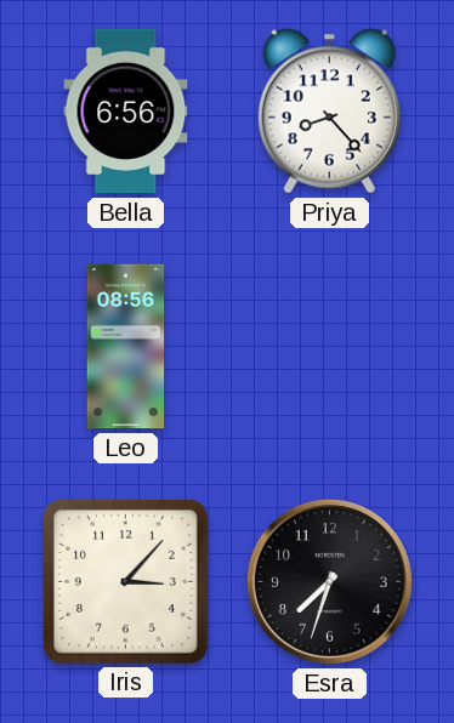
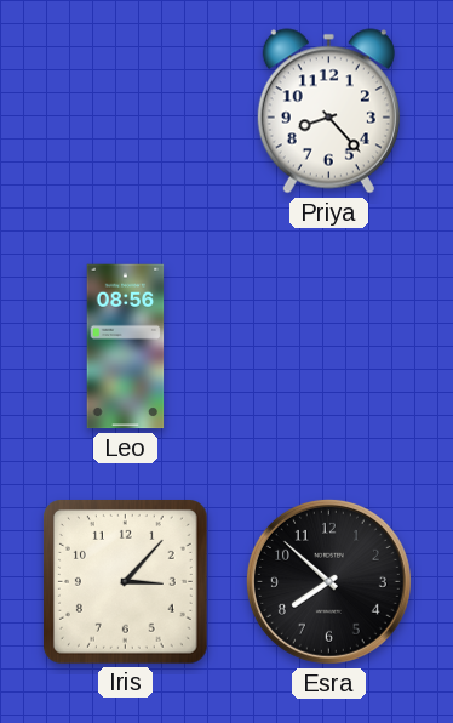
Bella: 6:56 -> none
Esra: 7:33 -> 7:52
